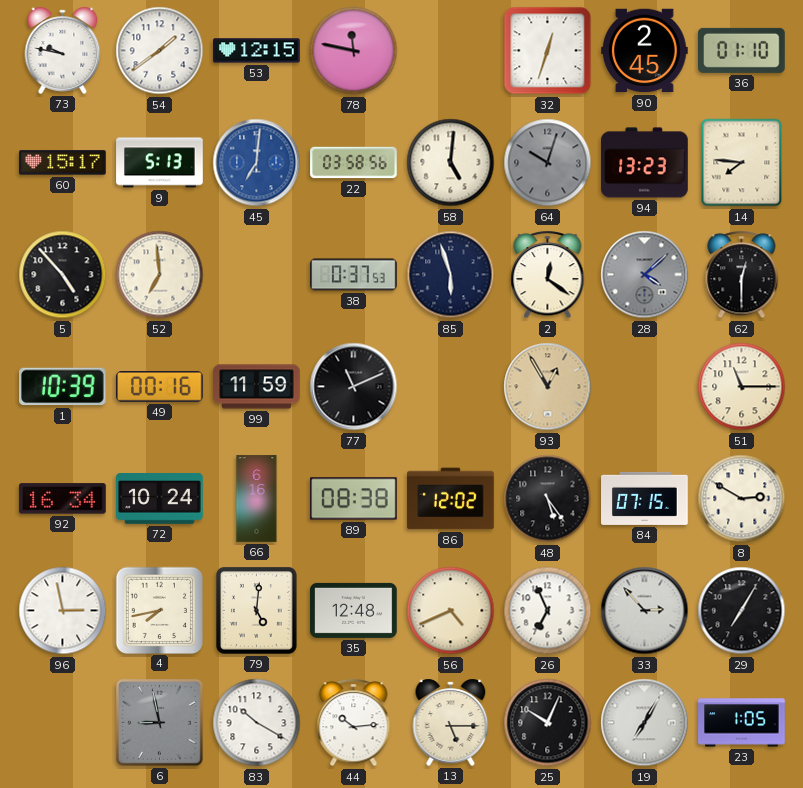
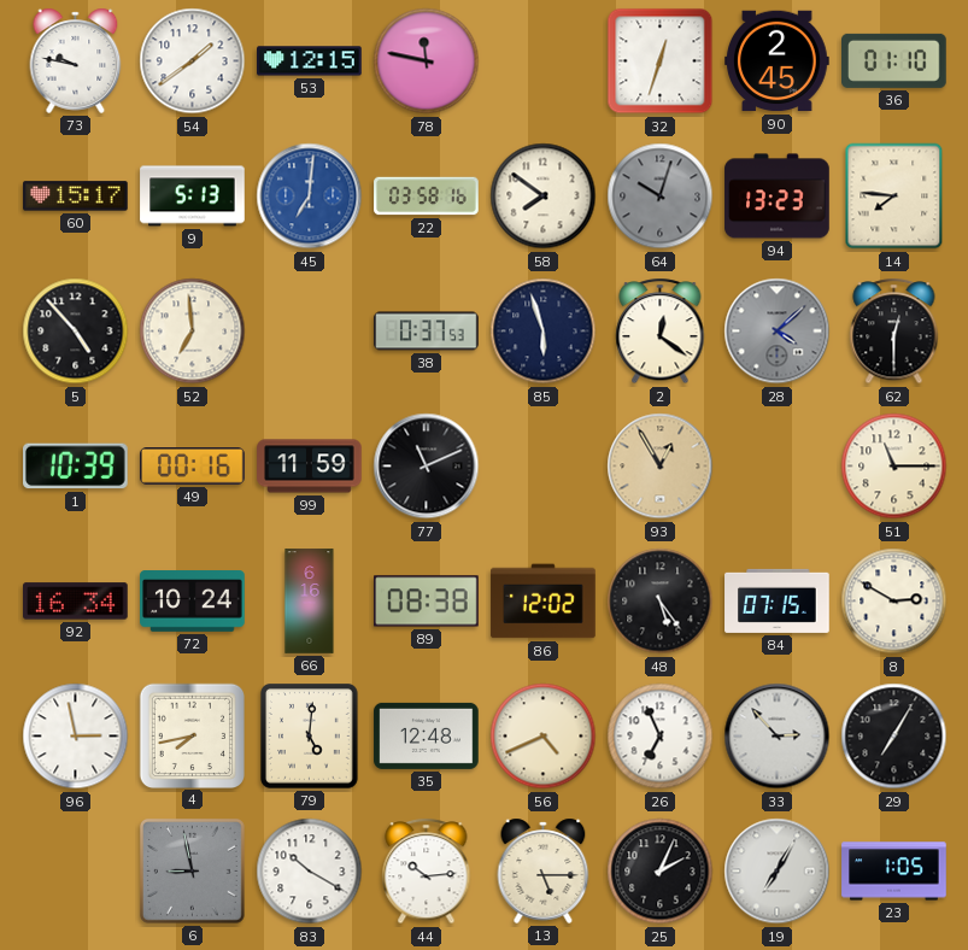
22: 03:58:56 -> 03:58:16
58: 5:01 -> 7:51
25: 10:04 -> 2:04
